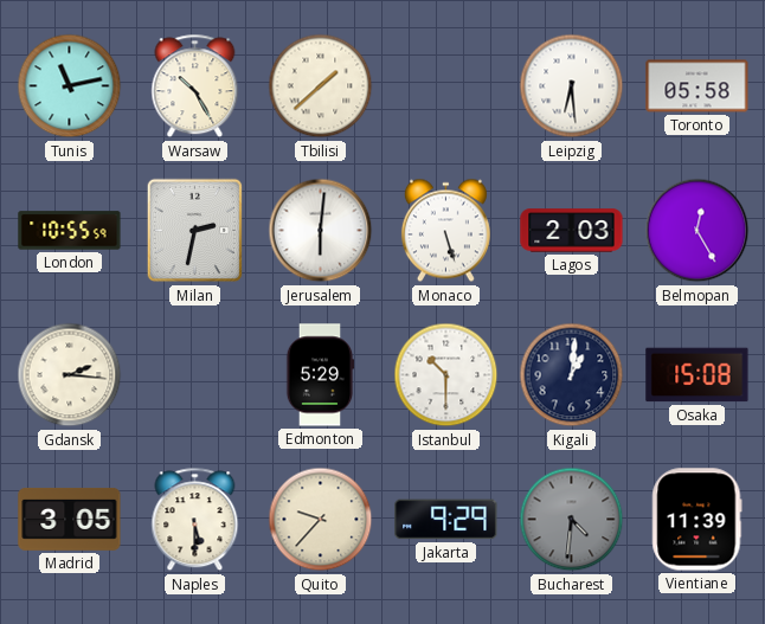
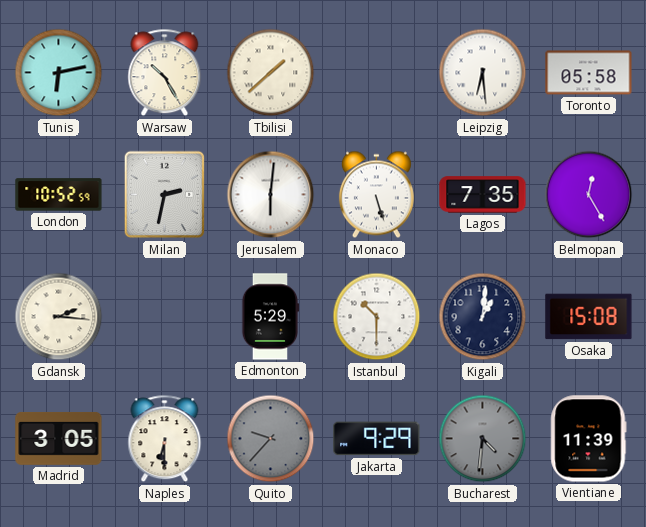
Tunis: 11:13 -> 6:13
London: 10:55 -> 10:52
Lagos: 2:03 -> 7:35
Naples: 5:30 -> 6:30
Quito dial: cream -> grey
